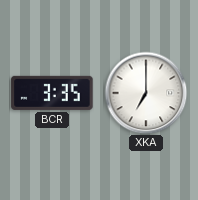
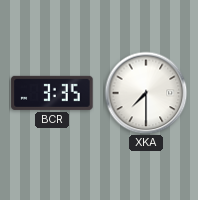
XKA: 7:00 -> 7:30
